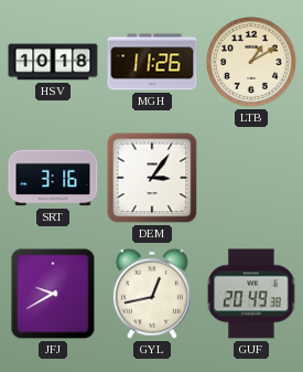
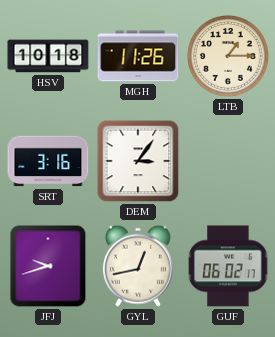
LTB: 1:10 -> 1:15
JFJ: 9:40 -> 9:42
GUF: 20:49 -> 06:02
